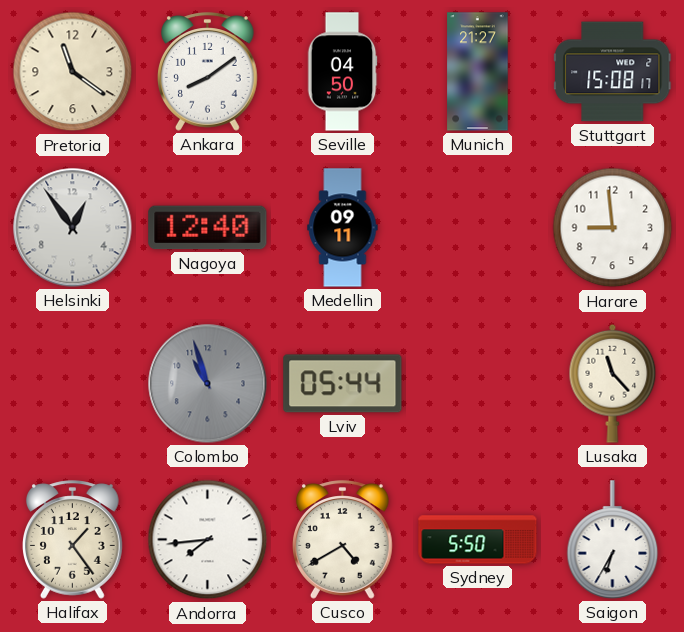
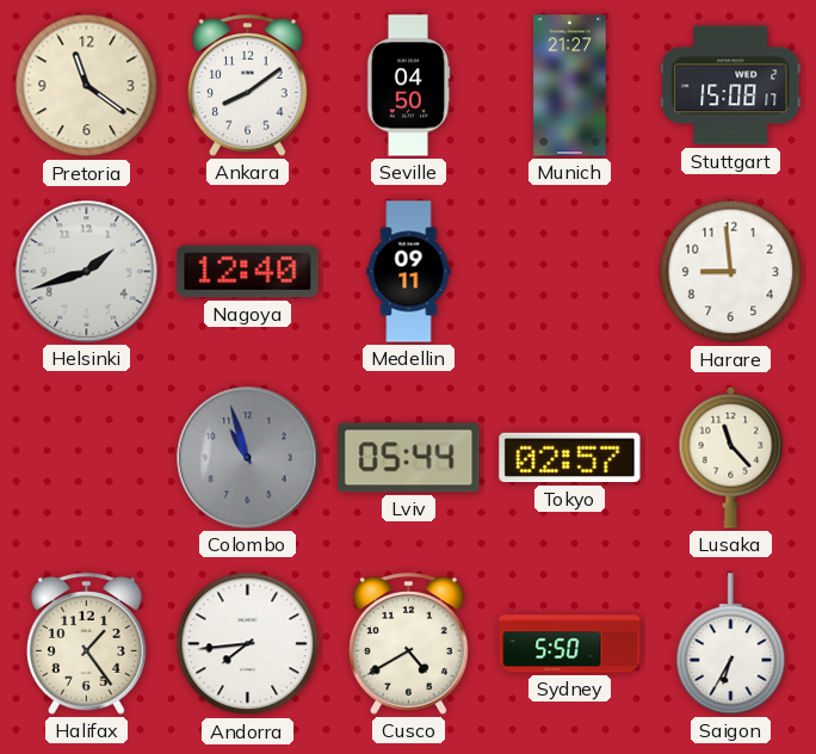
Helsinki: 12:54 -> 1:42
Tokyo: none -> 02:57
